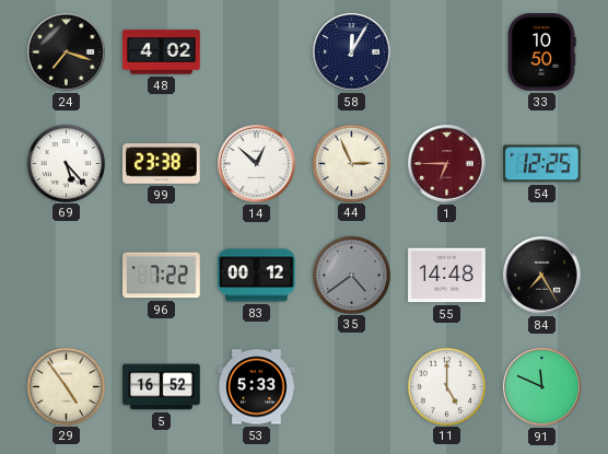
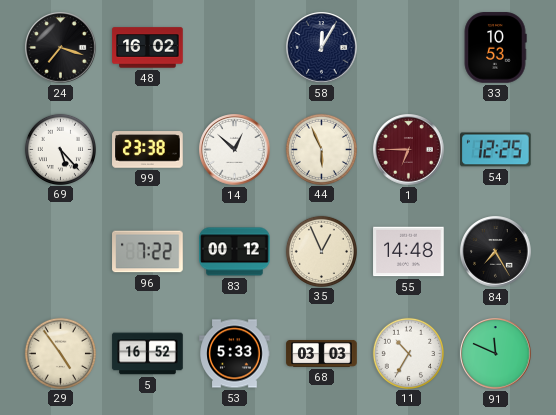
48: 4:02 -> 16:02
33: 10:50 -> 10:53
44: 2:56 -> 5:56
35: 4:39 -> 12:56
35 dial: grey -> cream
68: none -> 03:03
11: 5:00 -> 10:35
